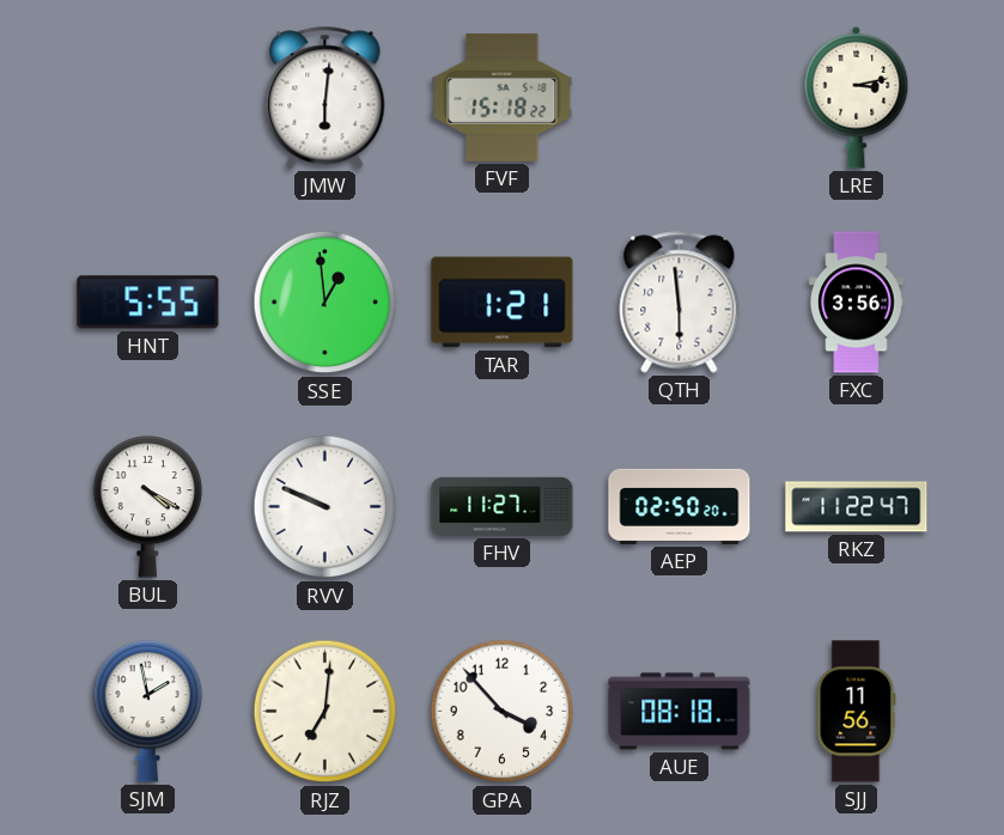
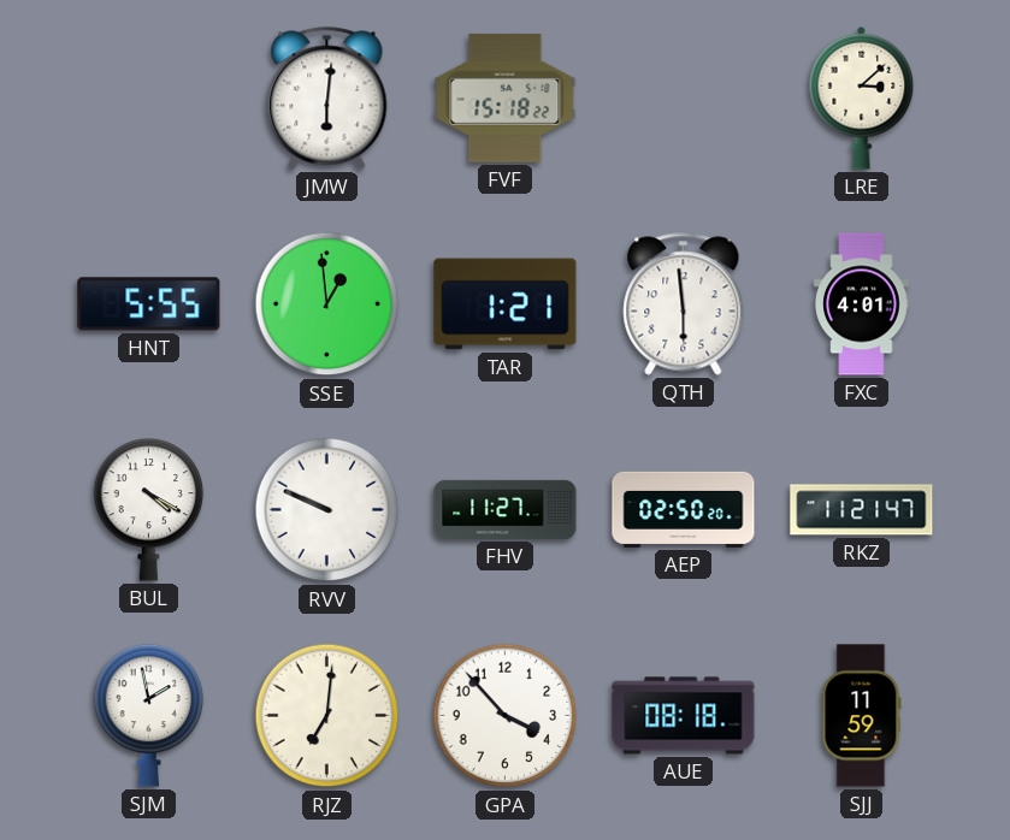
LRE: 3:13 -> 3:08
FXC: 3:56 -> 4:01
RKZ: 11:22 -> 11:21
SJJ: 11:56 -> 11:59
